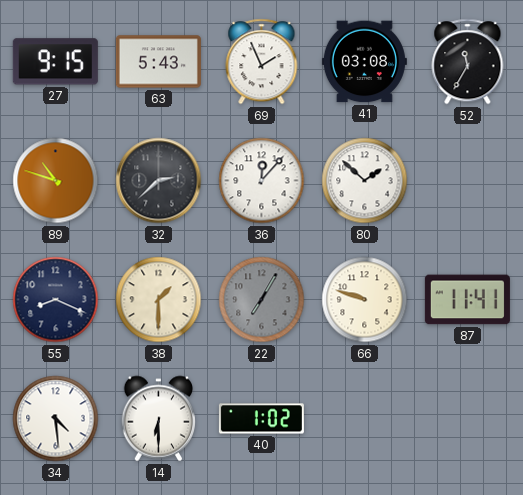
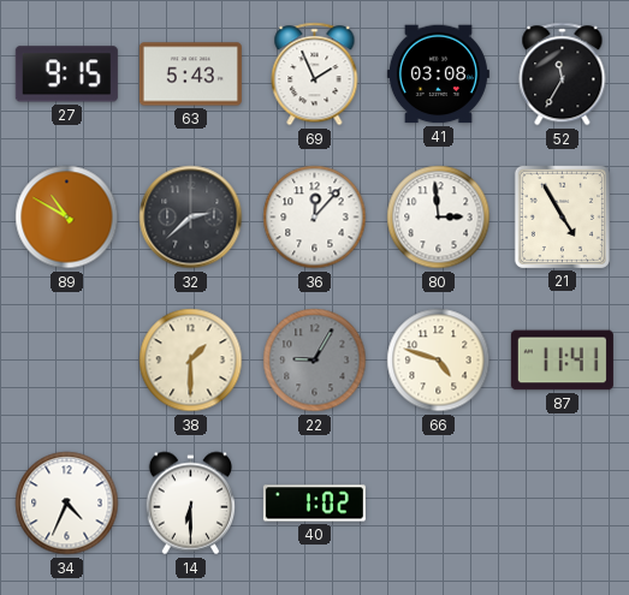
89: 10:48 -> 10:50
80: 1:52 -> 2:59
21: none -> 4:55
55: 8:19 -> none
22: 7:05 -> 9:05
66: 9:48 -> 4:48
34: 4:29 -> 4:34
